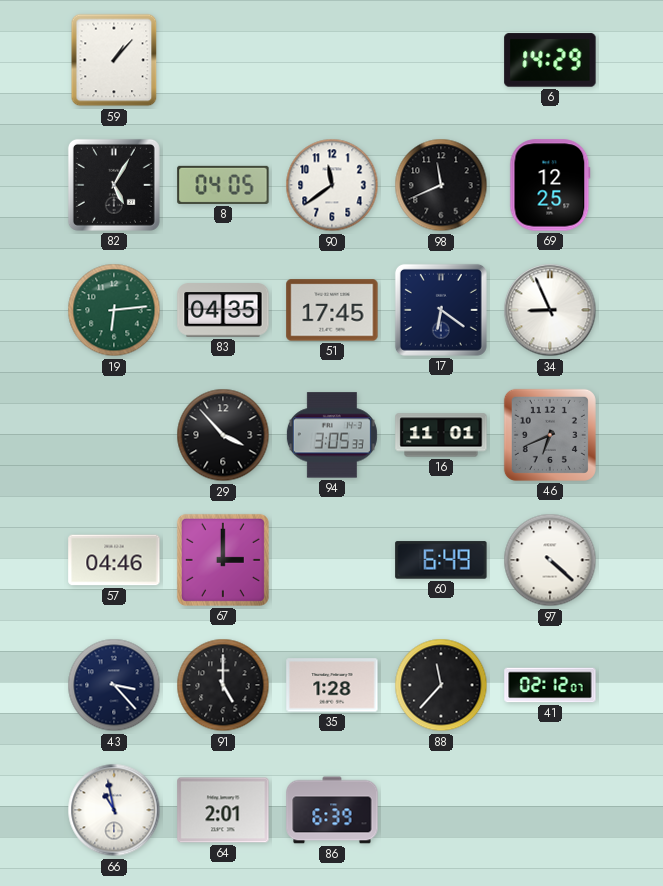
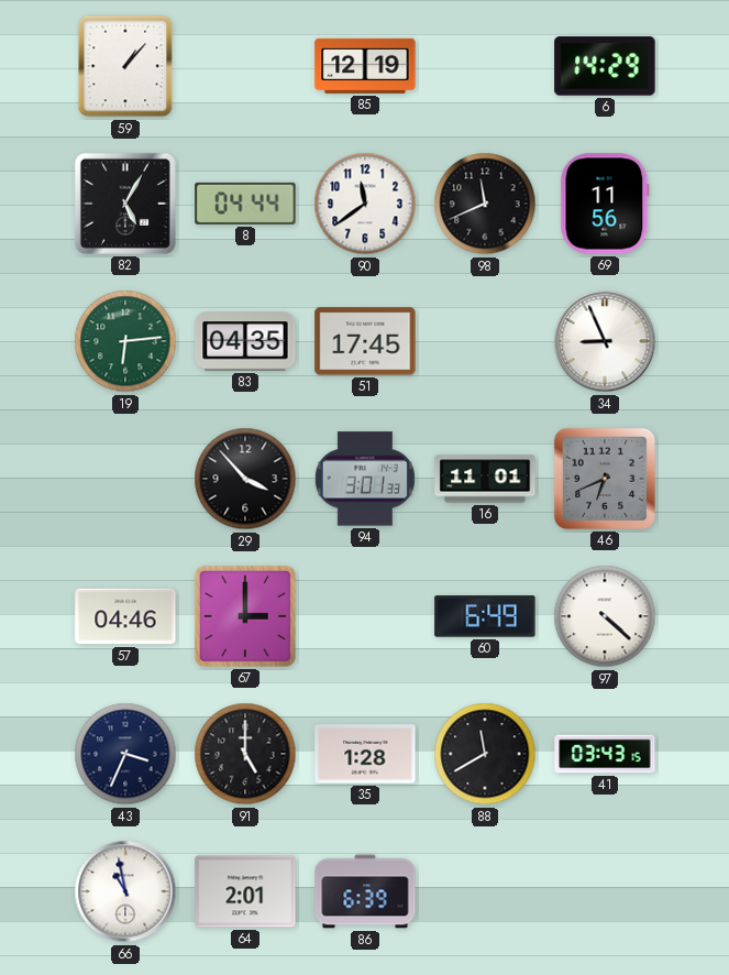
85: none -> 12:19
8: 04:05 -> 04:44
69: 12:25 -> 11:56
17: 6:21 -> none
94: 3:05 -> 3:01
43: 3:23 -> 3:34
88: 11:37 -> 11:40
41: 02:12 -> 03:43
